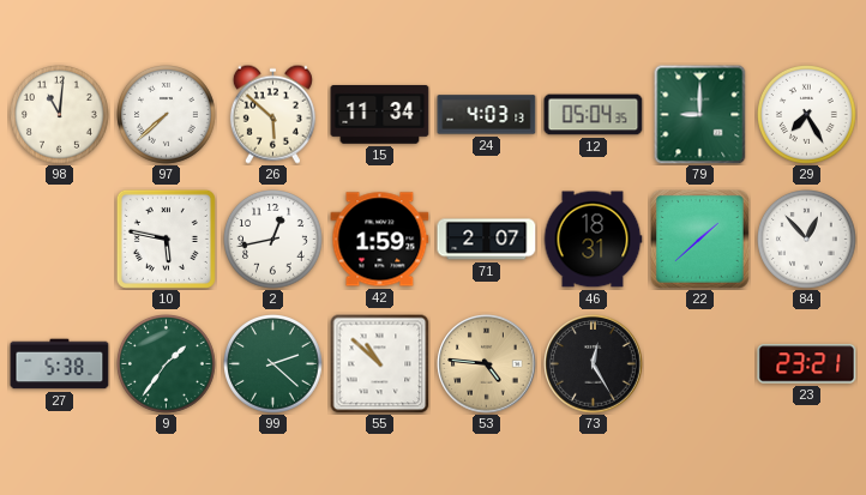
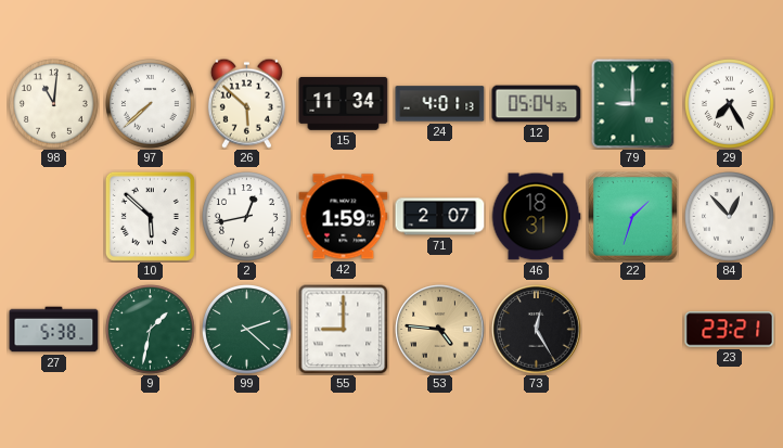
24: 4:03 -> 4:01
10: 5:47 -> 5:52
22: 1:38 -> 1:33
9: 1:36 -> 1:32
55: 10:52 -> 9:00
